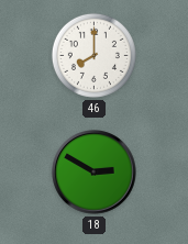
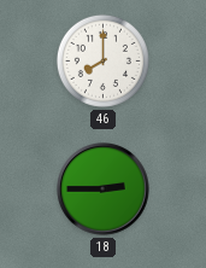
18: 2:50 -> 2:45
